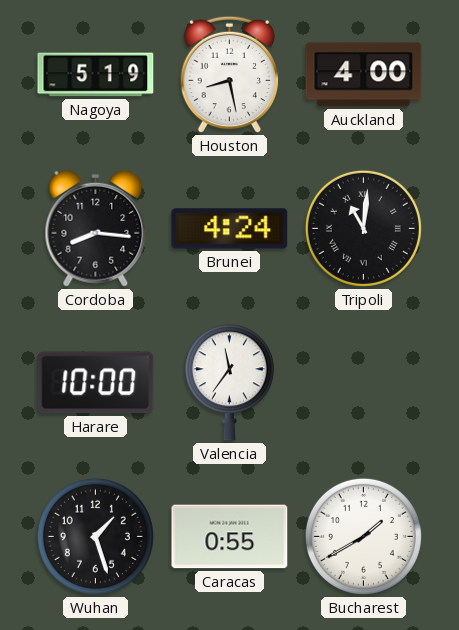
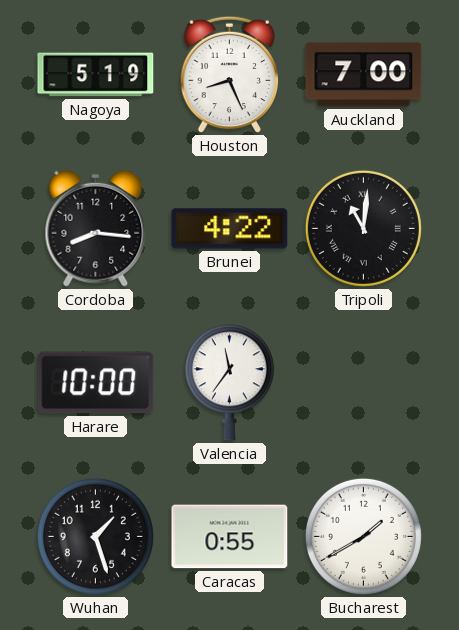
Houston: 8:28 -> 8:26
Auckland: 4:00 -> 7:00
Brunei: 4:24 -> 4:22
